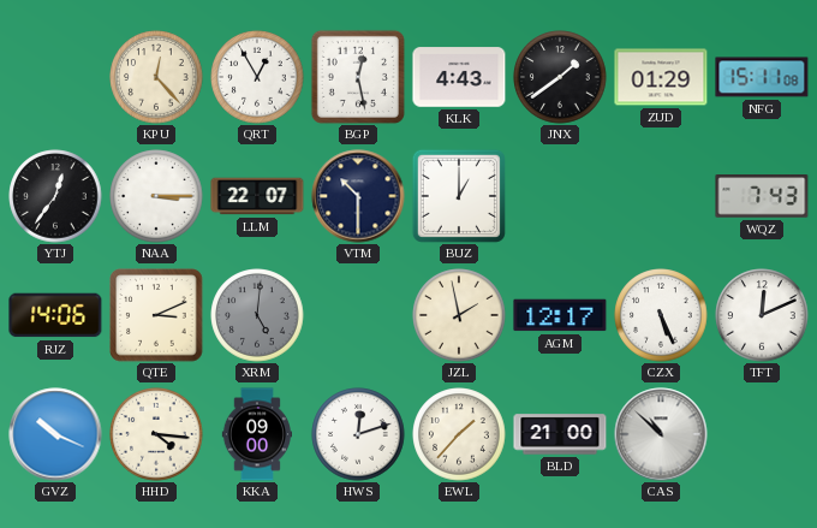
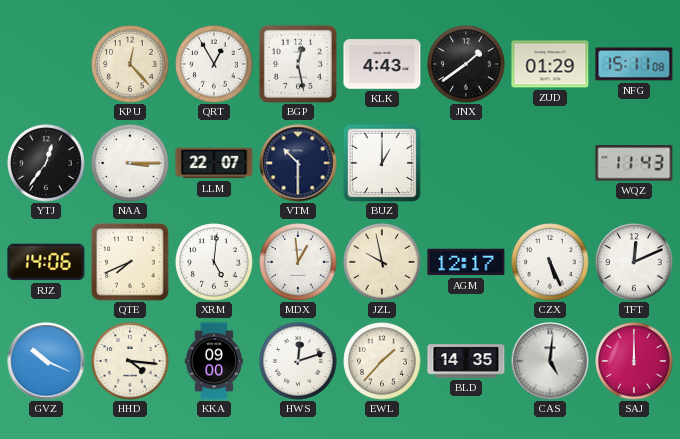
WQZ: 7:43 -> 11:43
QTE: 3:11 -> 7:41
XRM dial: grey -> white
MDX: none -> 12:59
JZL: 1:58 -> 9:58
BLD: 21:00 -> 14:35
CAS: 10:52 -> 5:01
SAJ: none -> 12:00
